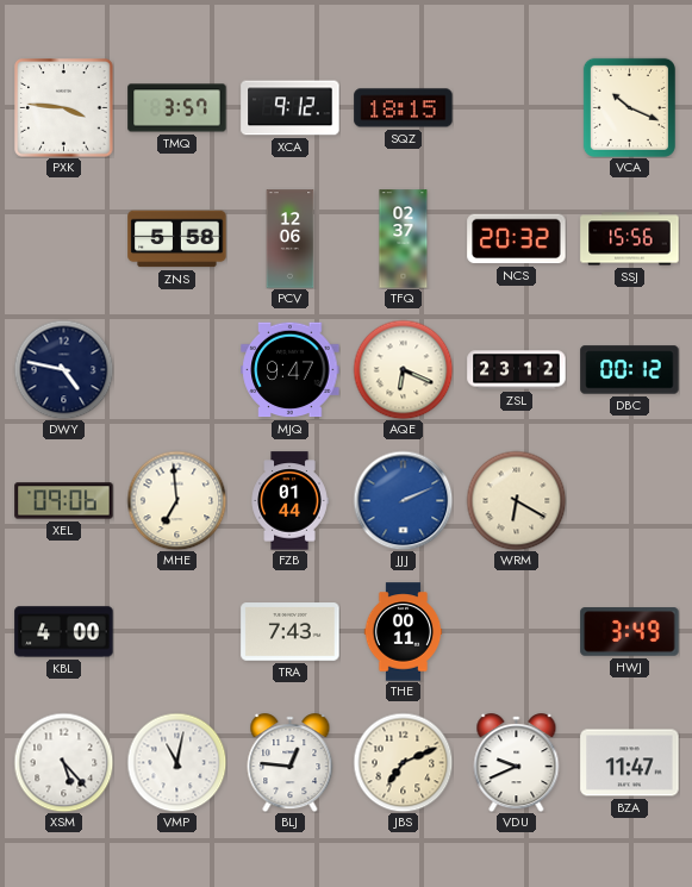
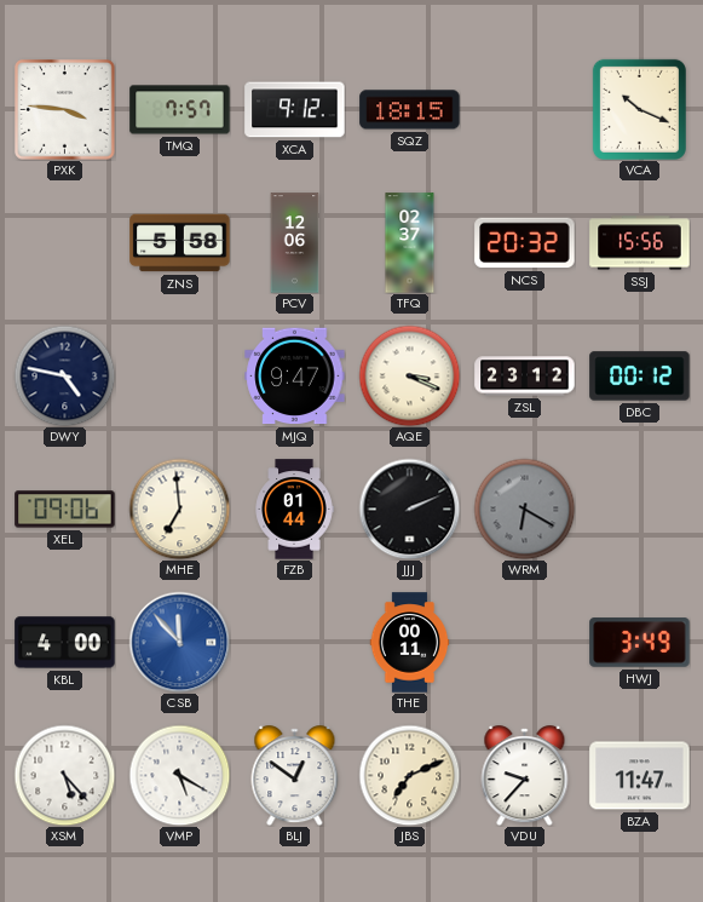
TMQ: 3:57 -> 7:57
AQE: 6:19 -> 3:19
JJJ dial: blue -> black
WRM dial: cream -> grey
CSB: none -> 11:53
TRA: 7:43 -> none
VMP: 11:02 -> 5:20
BLJ: 12:46 -> 12:51
VDU: 9:41 -> 9:37
